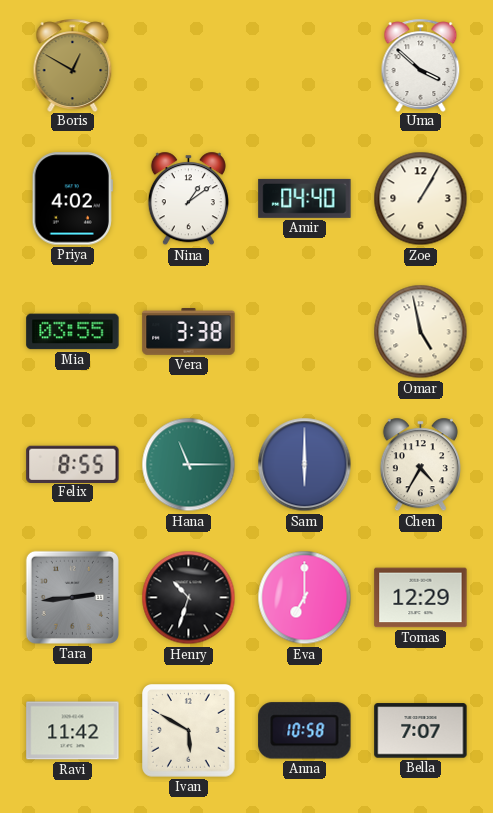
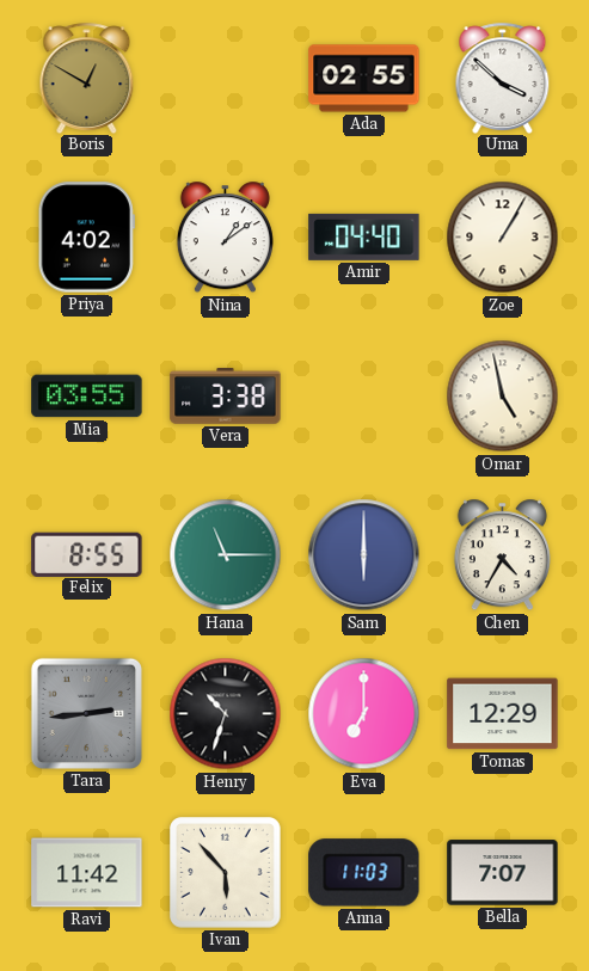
Ada: none -> 02:55
Ivan: 5:50 -> 5:53
Anna: 10:58 -> 11:03
